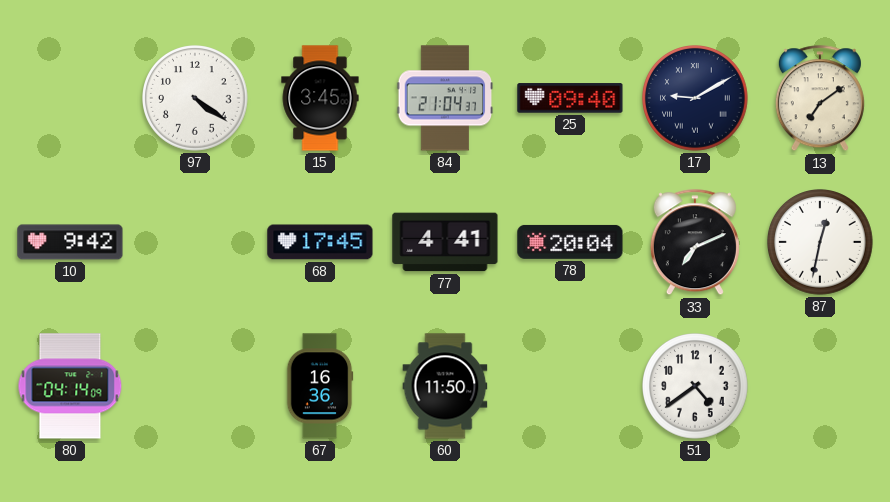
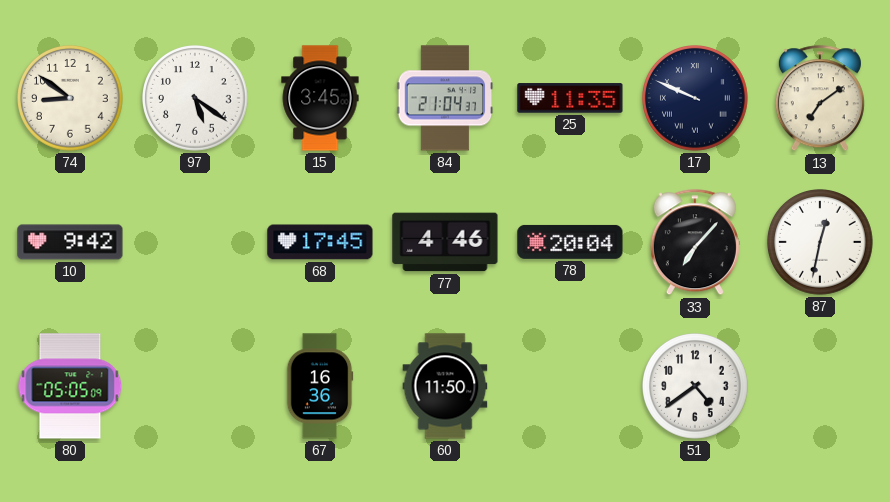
74: none -> 8:51
97: 4:21 -> 5:21
25: 09:40 -> 11:35
17: 9:10 -> 9:49
77: 4:41 -> 4:46
33: 7:11 -> 7:07
80: 04:14 -> 05:05
